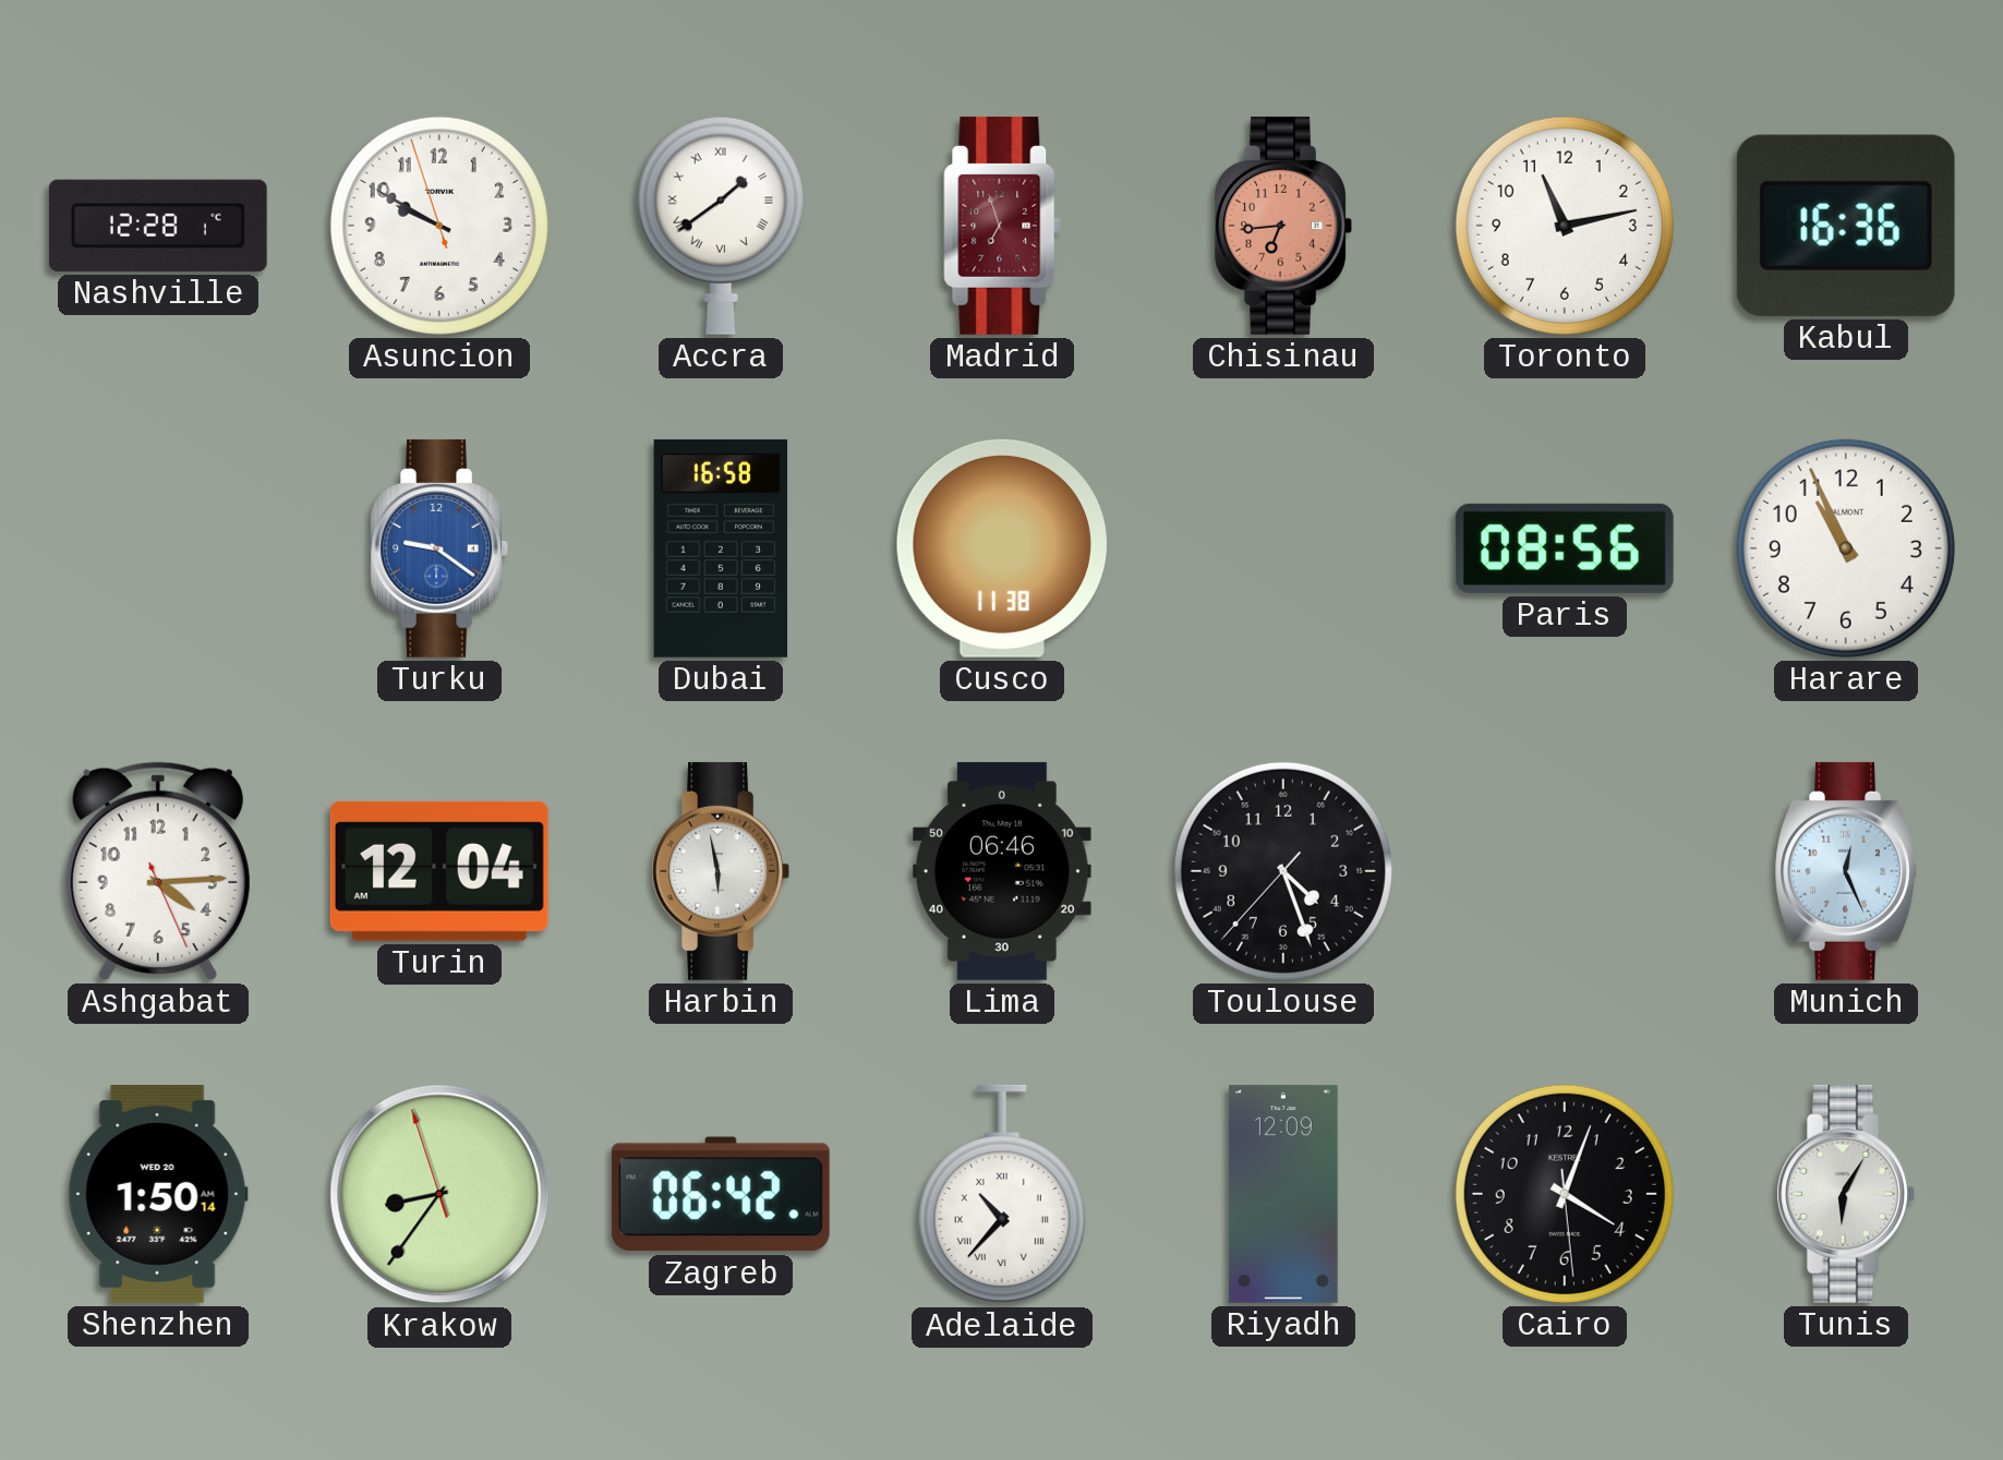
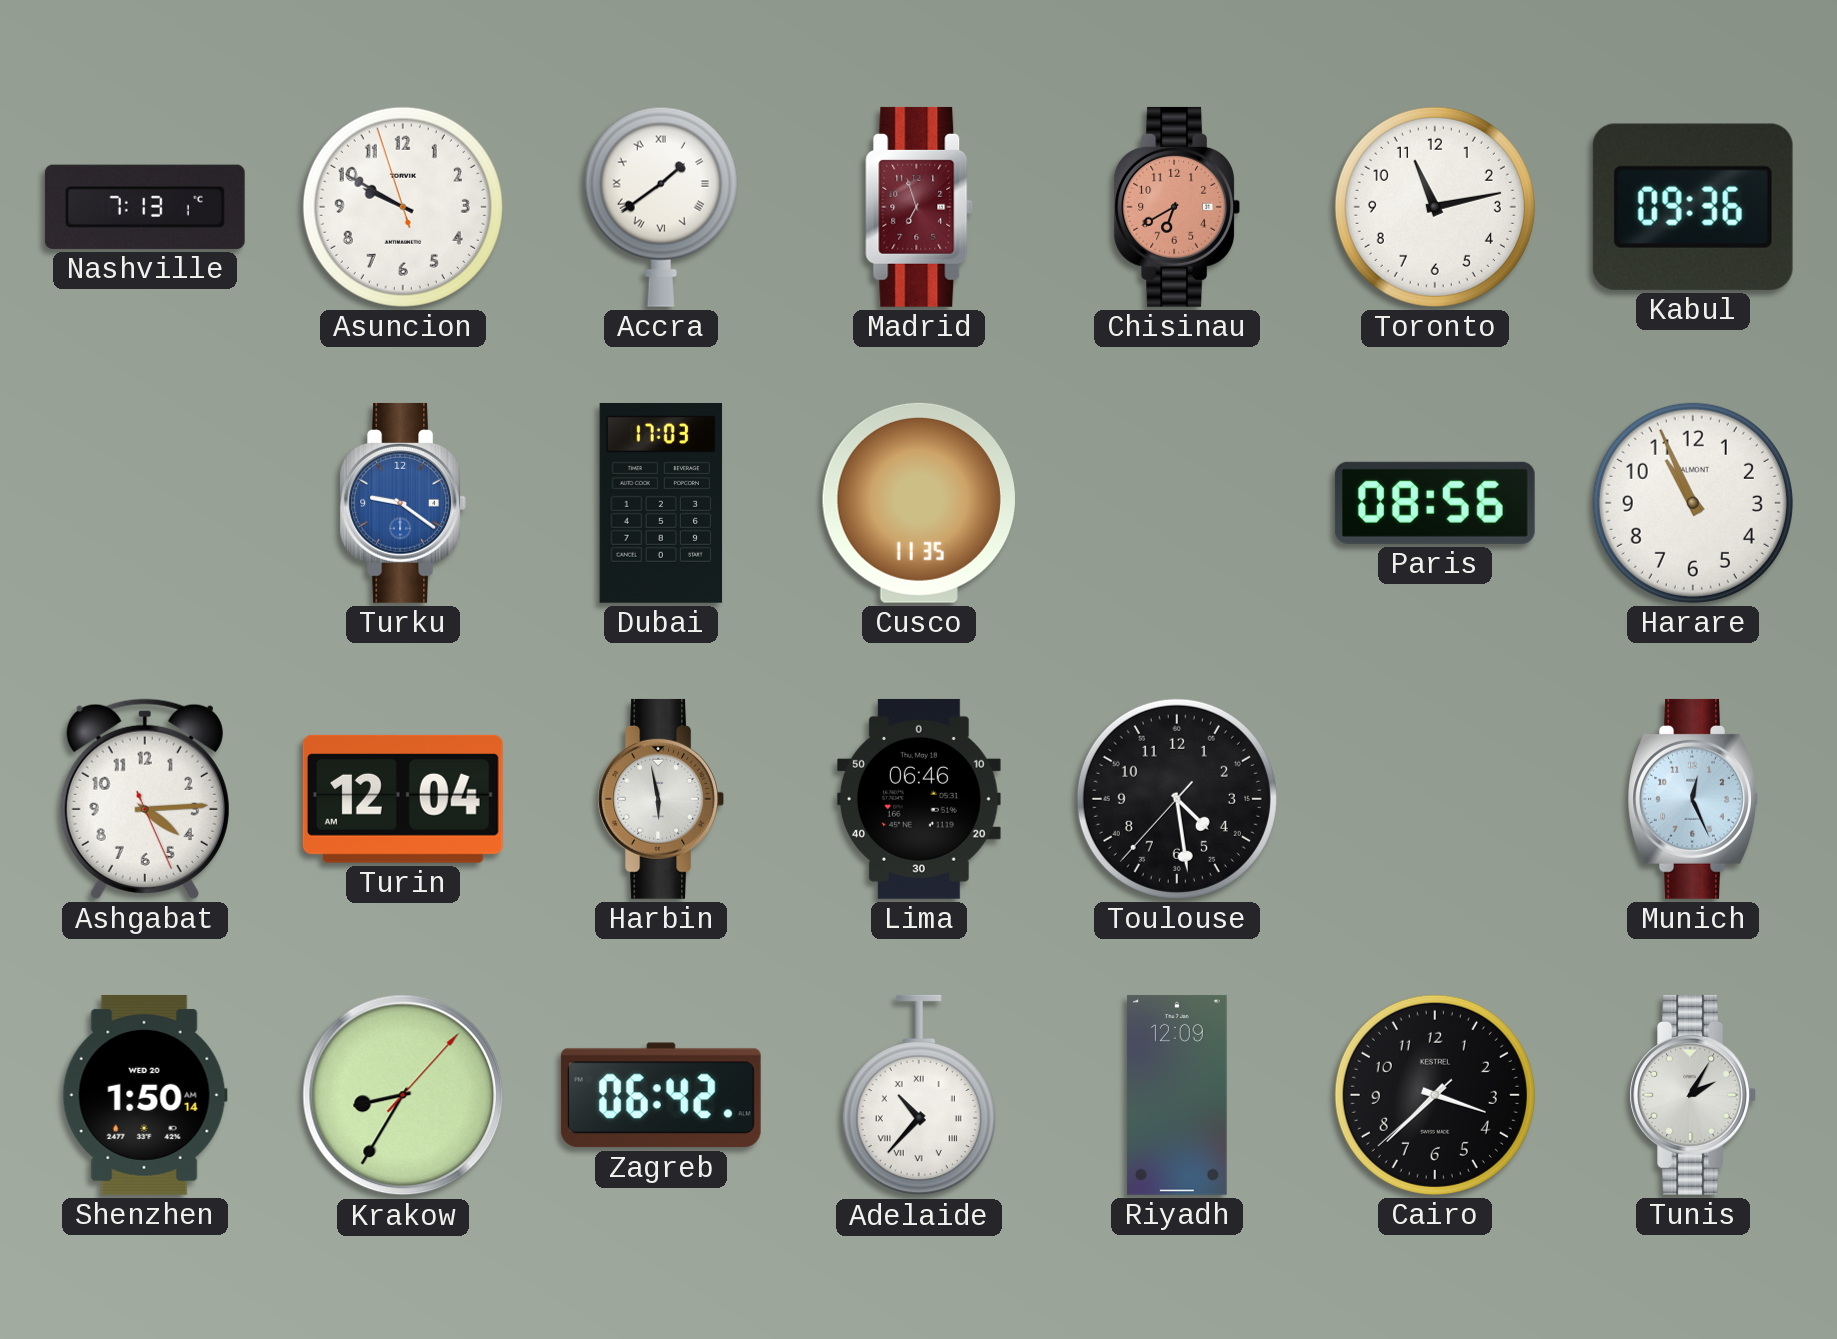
Nashville: 12:28 -> 7:13
Chisinau: 6:44 -> 6:40
Kabul: 16:36 -> 09:36
Dubai: 16:58 -> 17:03
Cusco: 11:38 -> 11:35
Toulouse: 4:26 -> 4:28
Krakow: 8:35:57 -> 8:35:07
Cairo: 4:03 -> 3:37
Tunis: 6:05 -> 2:05
